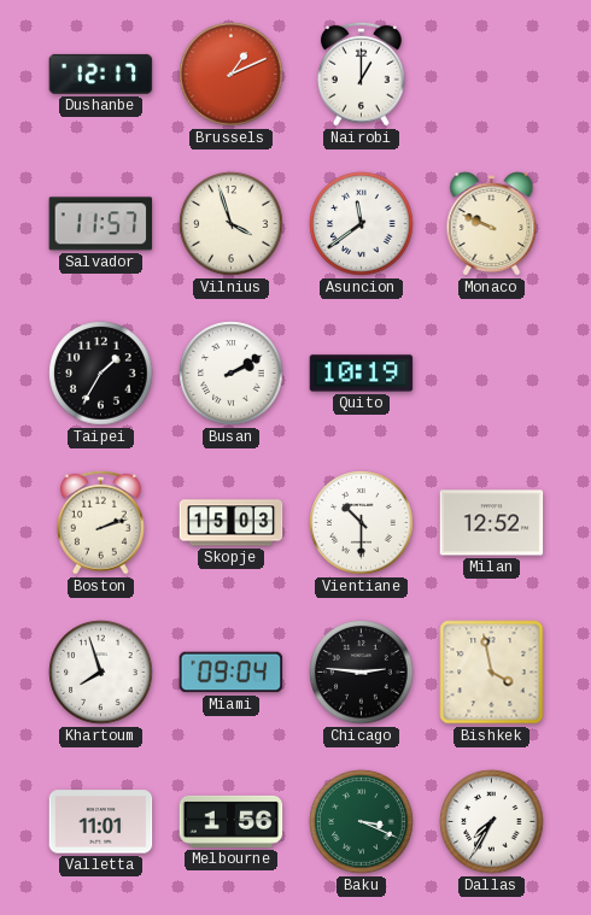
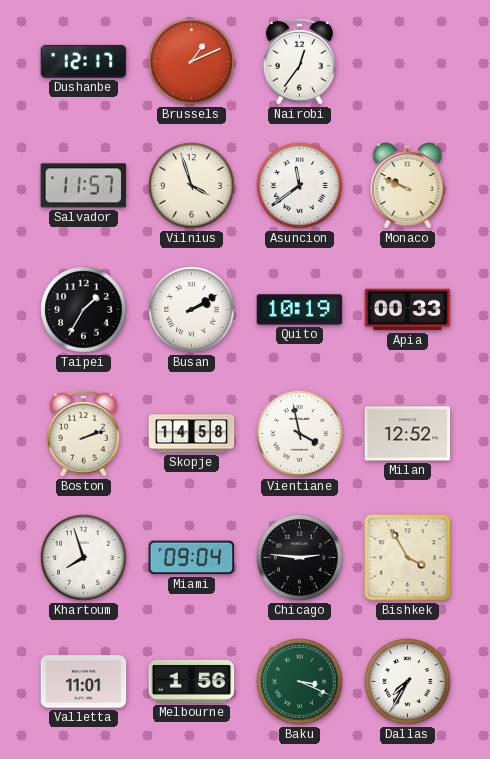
Nairobi: 1:00 -> 12:36
Apia: none -> 00:33
Skopje: 15:03 -> 14:58
Vientiane: 10:30 -> 3:58
Bishkek: 3:58 -> 3:55
